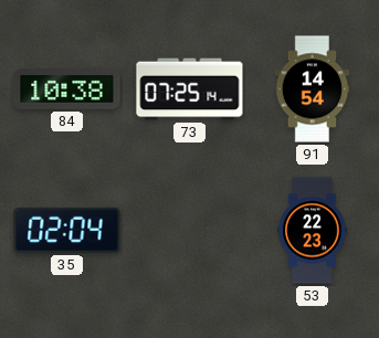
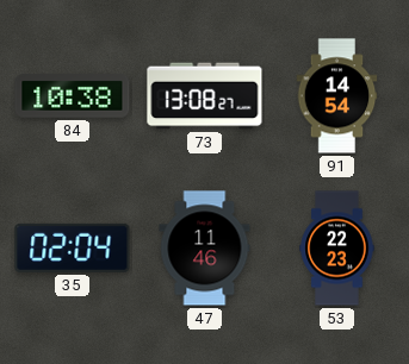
73: 07:25 -> 13:08
47: none -> 11:46
